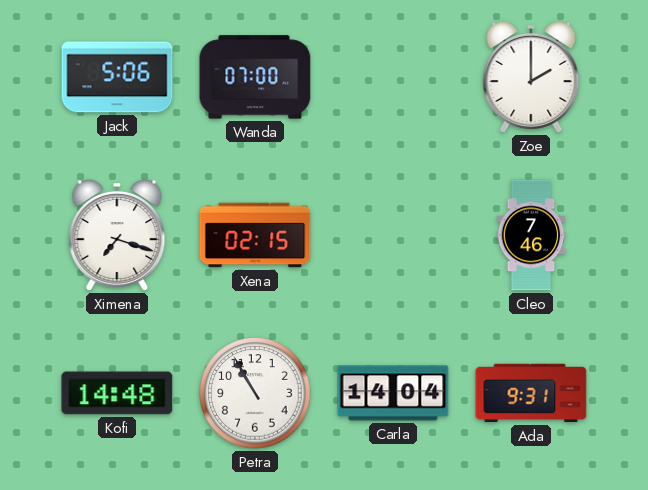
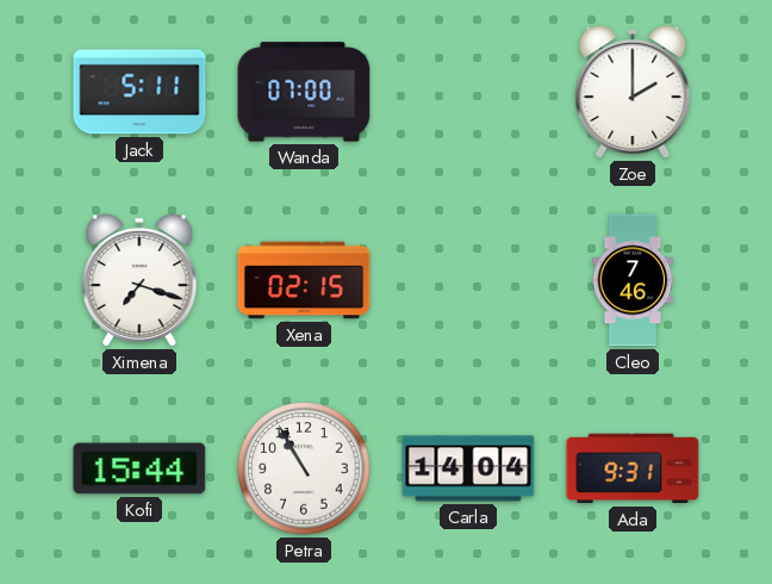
Jack: 5:06 -> 5:11
Kofi: 14:48 -> 15:44
